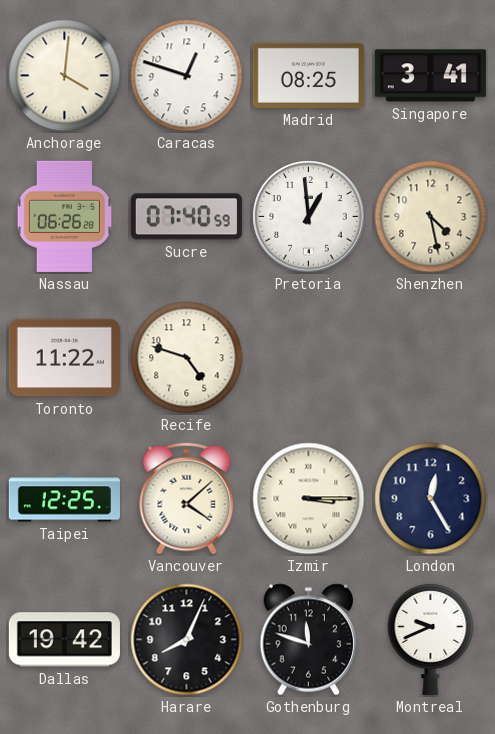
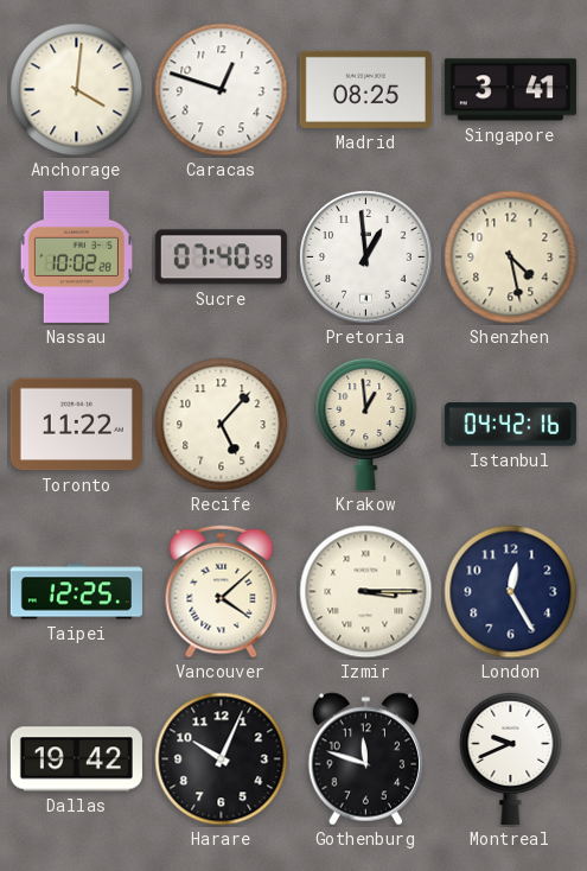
Nassau: 06:26 -> 10:02
Recife: 4:48 -> 5:07
Krakow: none -> 12:59
Istanbul: none -> 04:42
Harare: 8:04 -> 10:04
